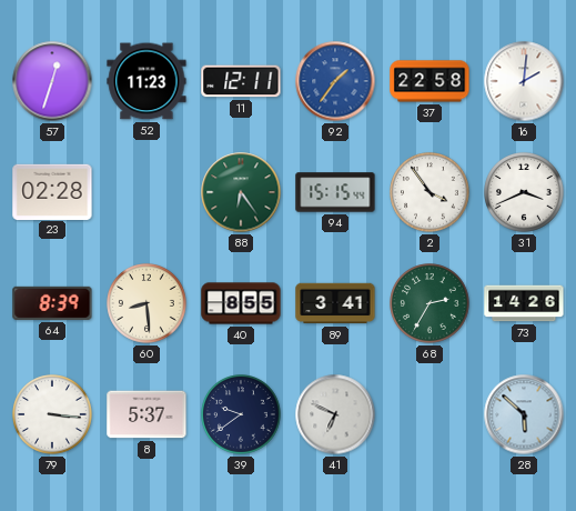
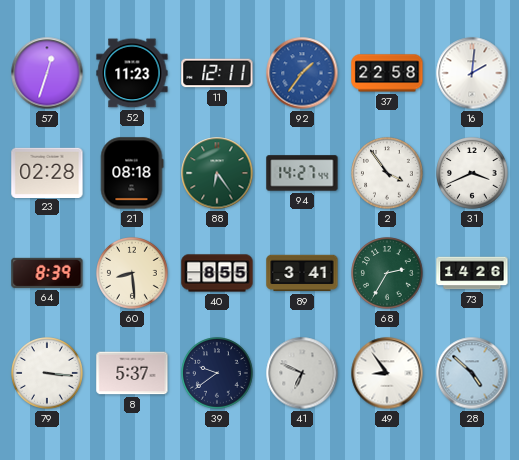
21: none -> 08:18
94: 15:15 -> 14:27
49: none -> 8:54
28: 5:52 -> 4:52
